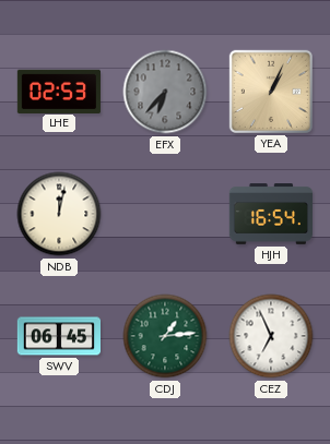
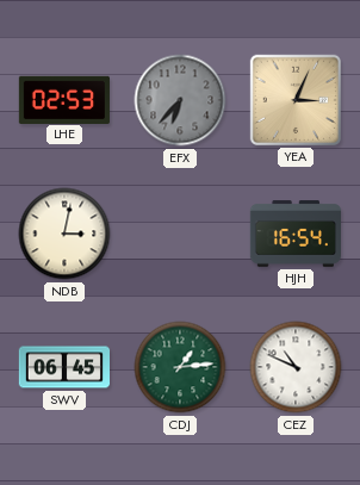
YEA: 1:04 -> 3:04
NDB: 12:02 -> 3:02
CEZ: 6:56 -> 10:49
